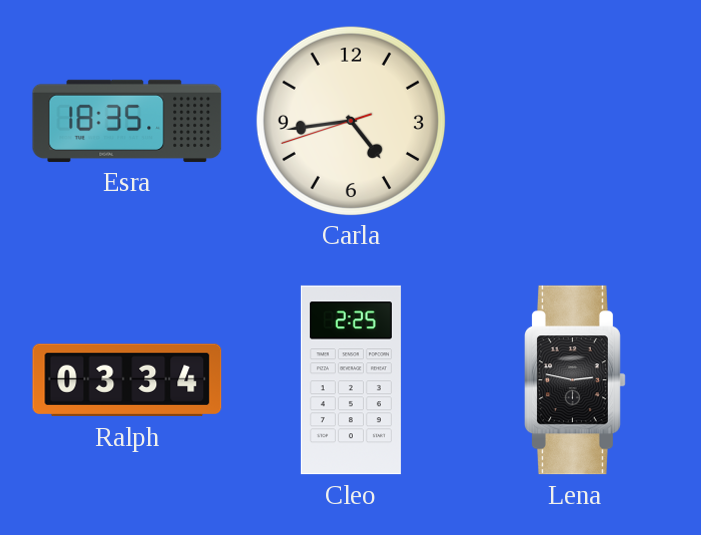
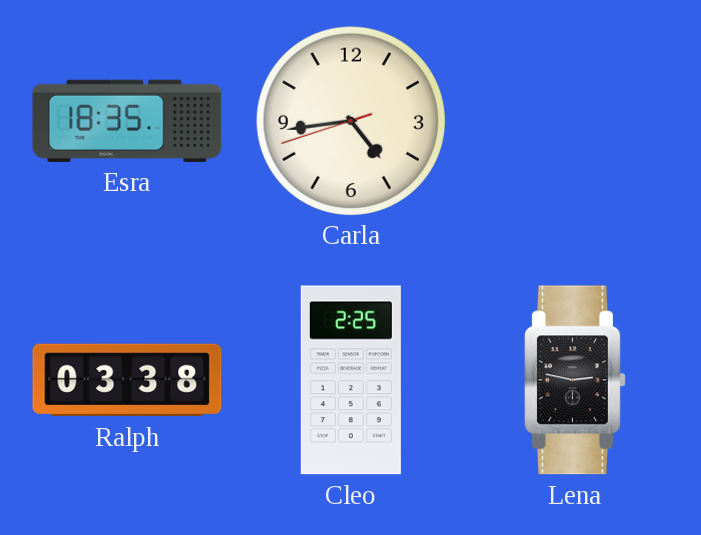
Ralph: 03:34 -> 03:38
